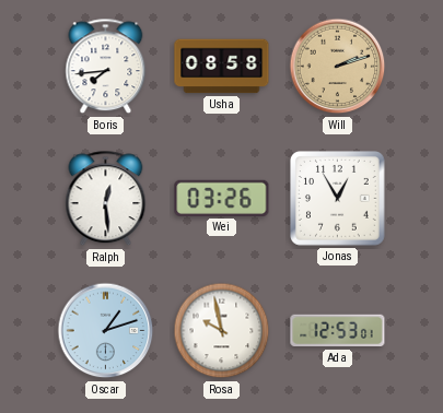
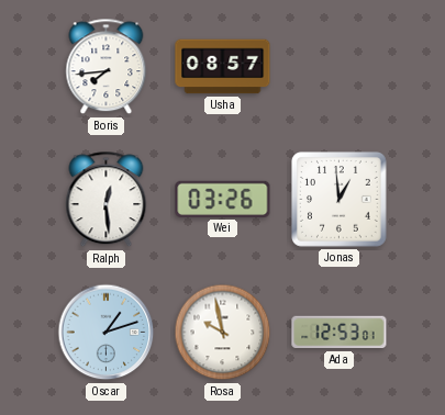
Usha: 08:58 -> 08:57
Will: 2:12 -> none
Jonas: 12:55 -> 12:59
